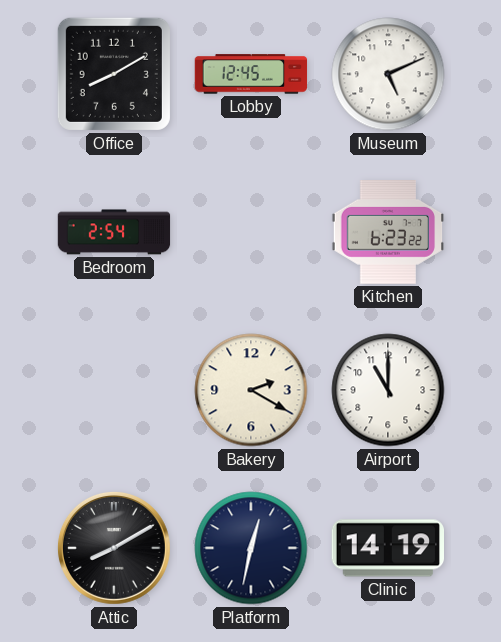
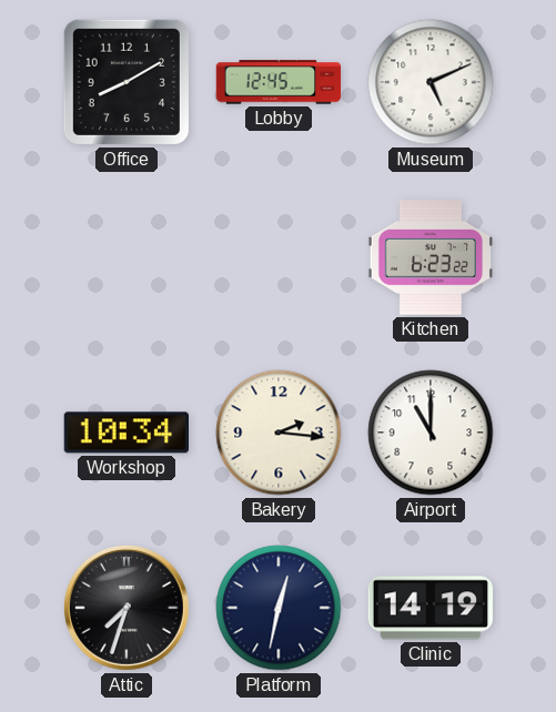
Bedroom: 2:54 -> none
Workshop: none -> 10:34
Bakery: 2:20 -> 2:16
Attic: 8:10 -> 7:33
